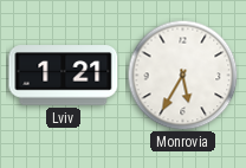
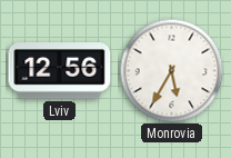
Lviv: 1:21 -> 12:56
